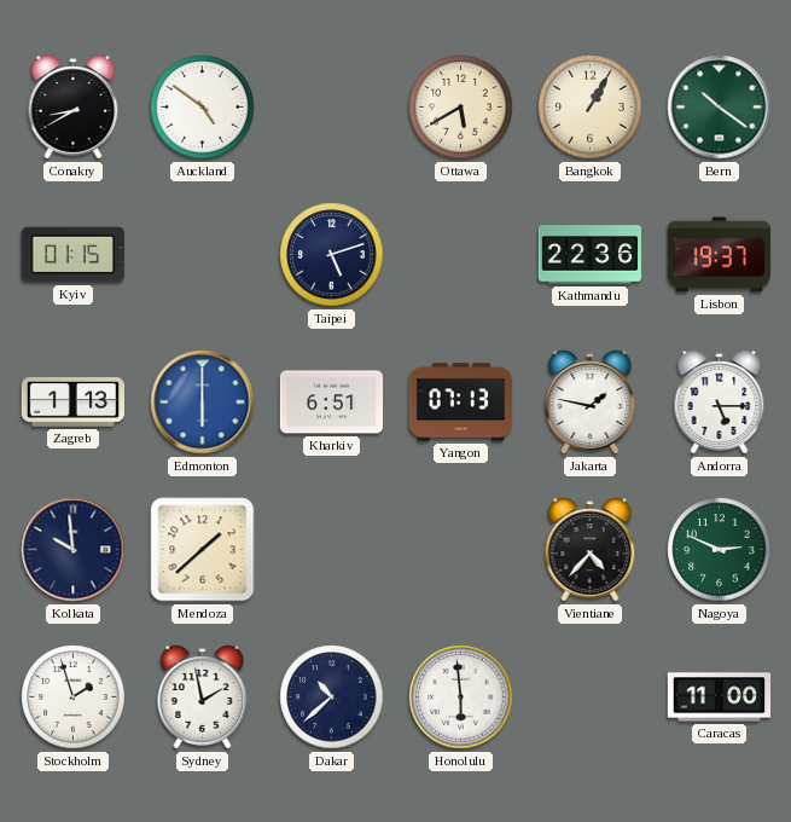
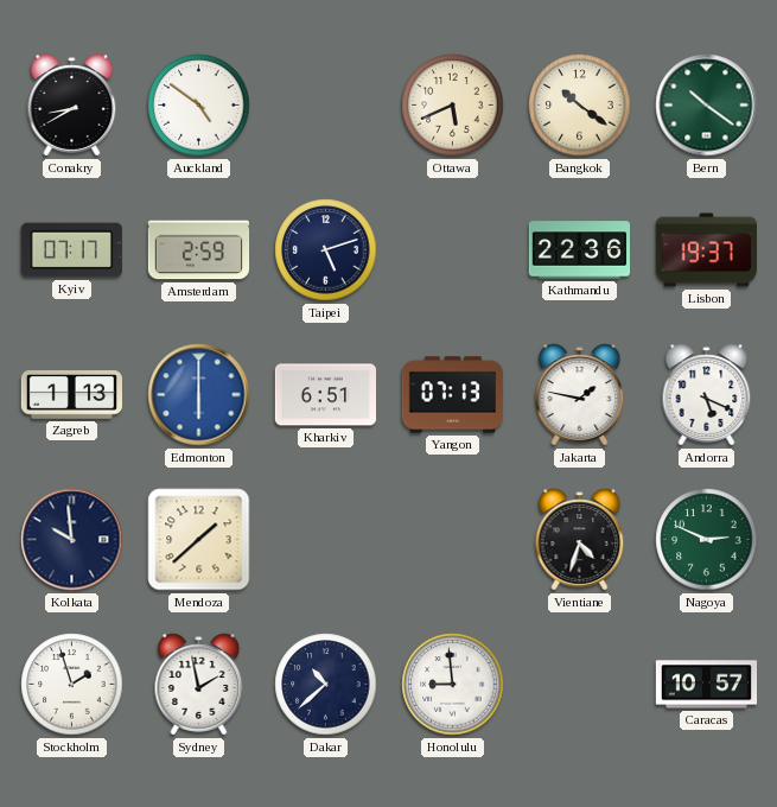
Ottawa: 5:40 -> 5:41
Bangkok: 1:05 -> 10:21
Kyiv: 01:15 -> 07:17
Amsterdam: none -> 2:59
Andorra: 5:15 -> 5:19
Vientiane: 4:37 -> 4:33
Honolulu: 5:59 -> 8:59
Caracas: 11:00 -> 10:57
